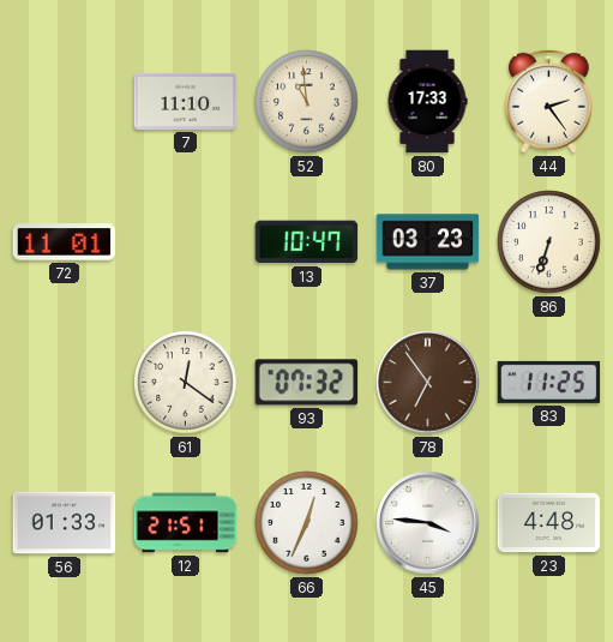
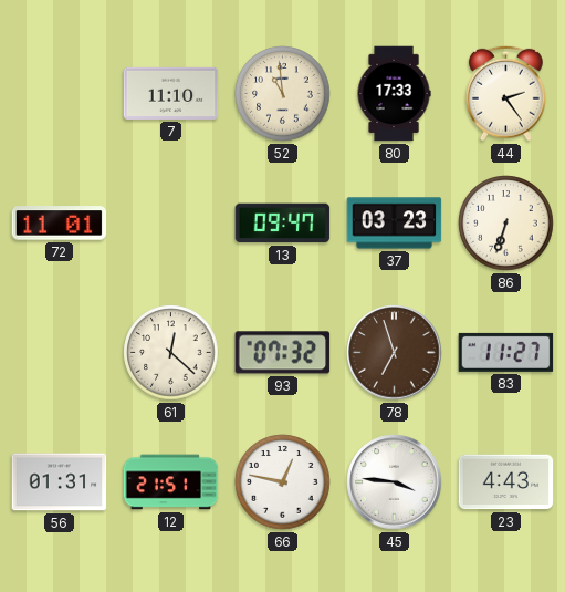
13: 10:47 -> 09:47
61: 12:21 -> 12:22
78: 6:54 -> 6:57
83: 11:25 -> 11:27
56: 01:33 -> 01:31
66: 12:34 -> 12:47
23: 4:48 -> 4:43
